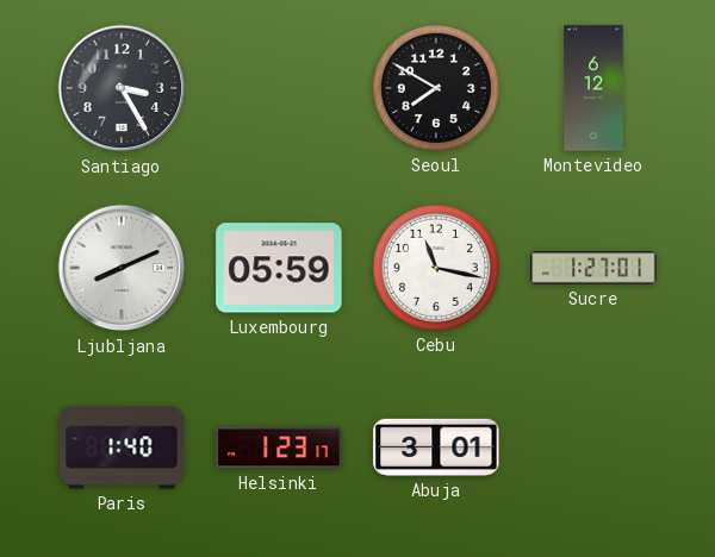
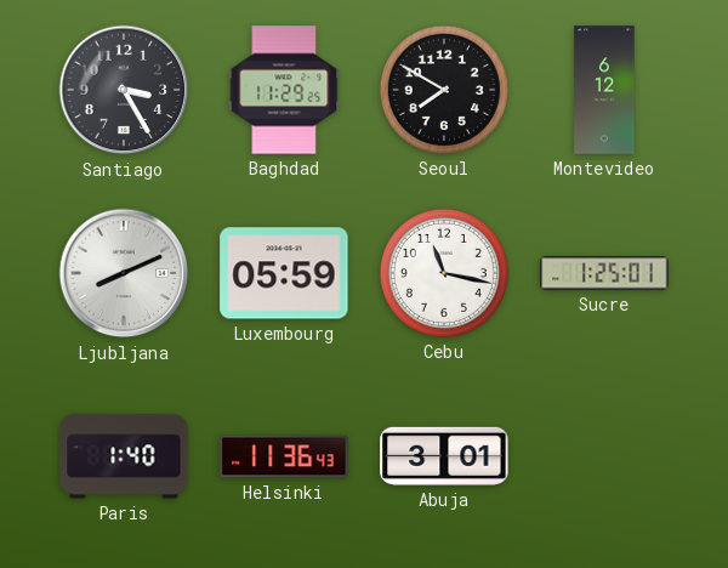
Baghdad: none -> 11:29
Sucre: 1:27 -> 1:25
Helsinki: 1:23 -> 11:36
